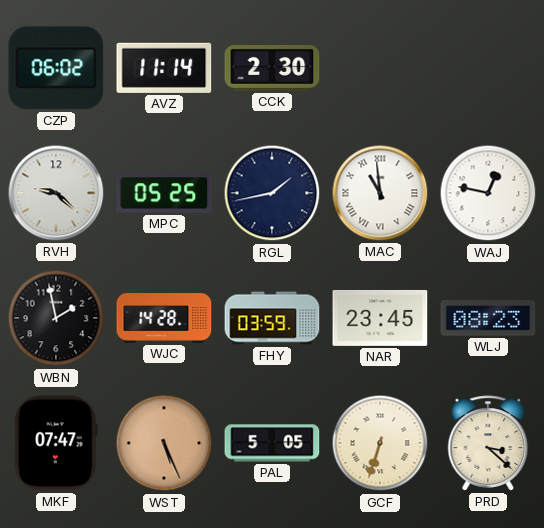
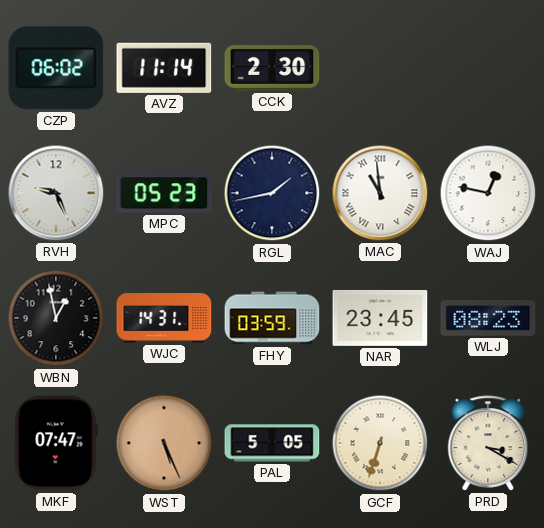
RVH: 9:22 -> 9:26
MPC: 05:25 -> 05:23
WBN: 1:58 -> 12:58
WJC: 14:28 -> 14:31
PRD: 3:22 -> 3:20
